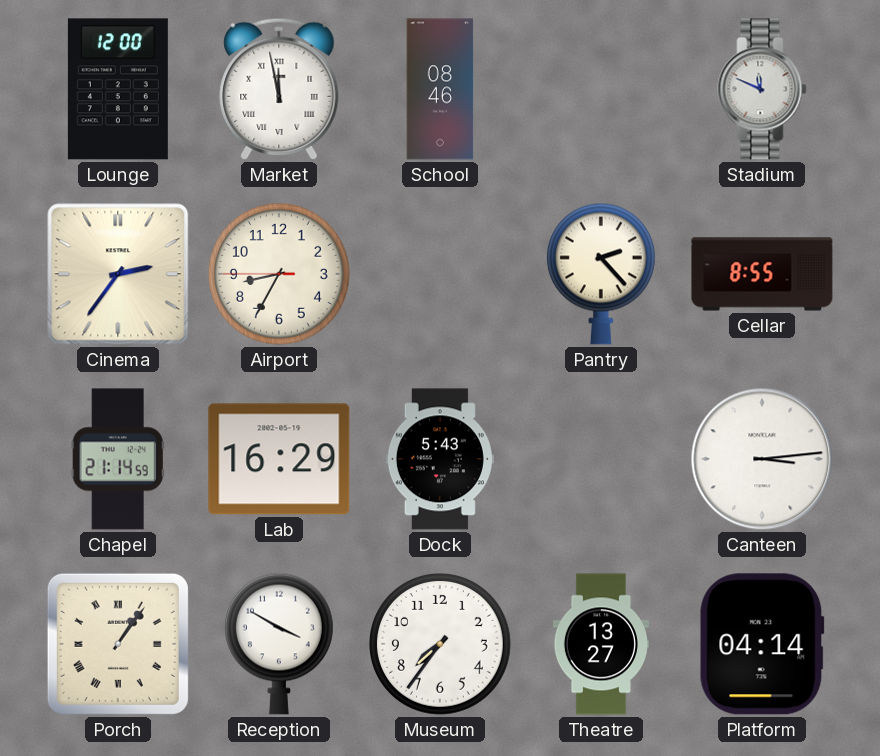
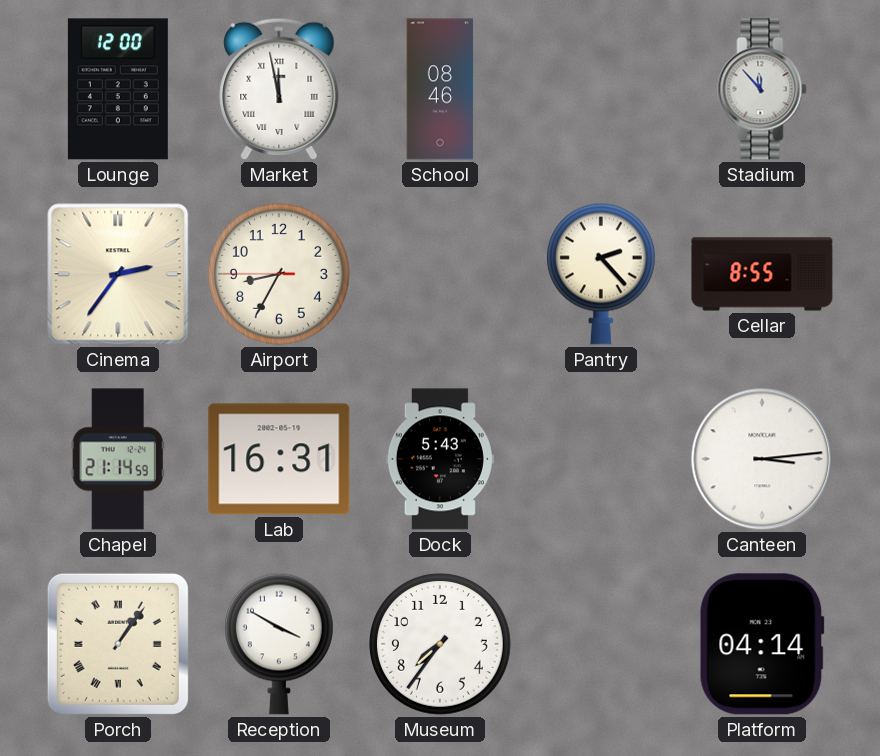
Stadium: 11:49 -> 11:53
Lab: 16:29 -> 16:31
Theatre: 13:27 -> none
